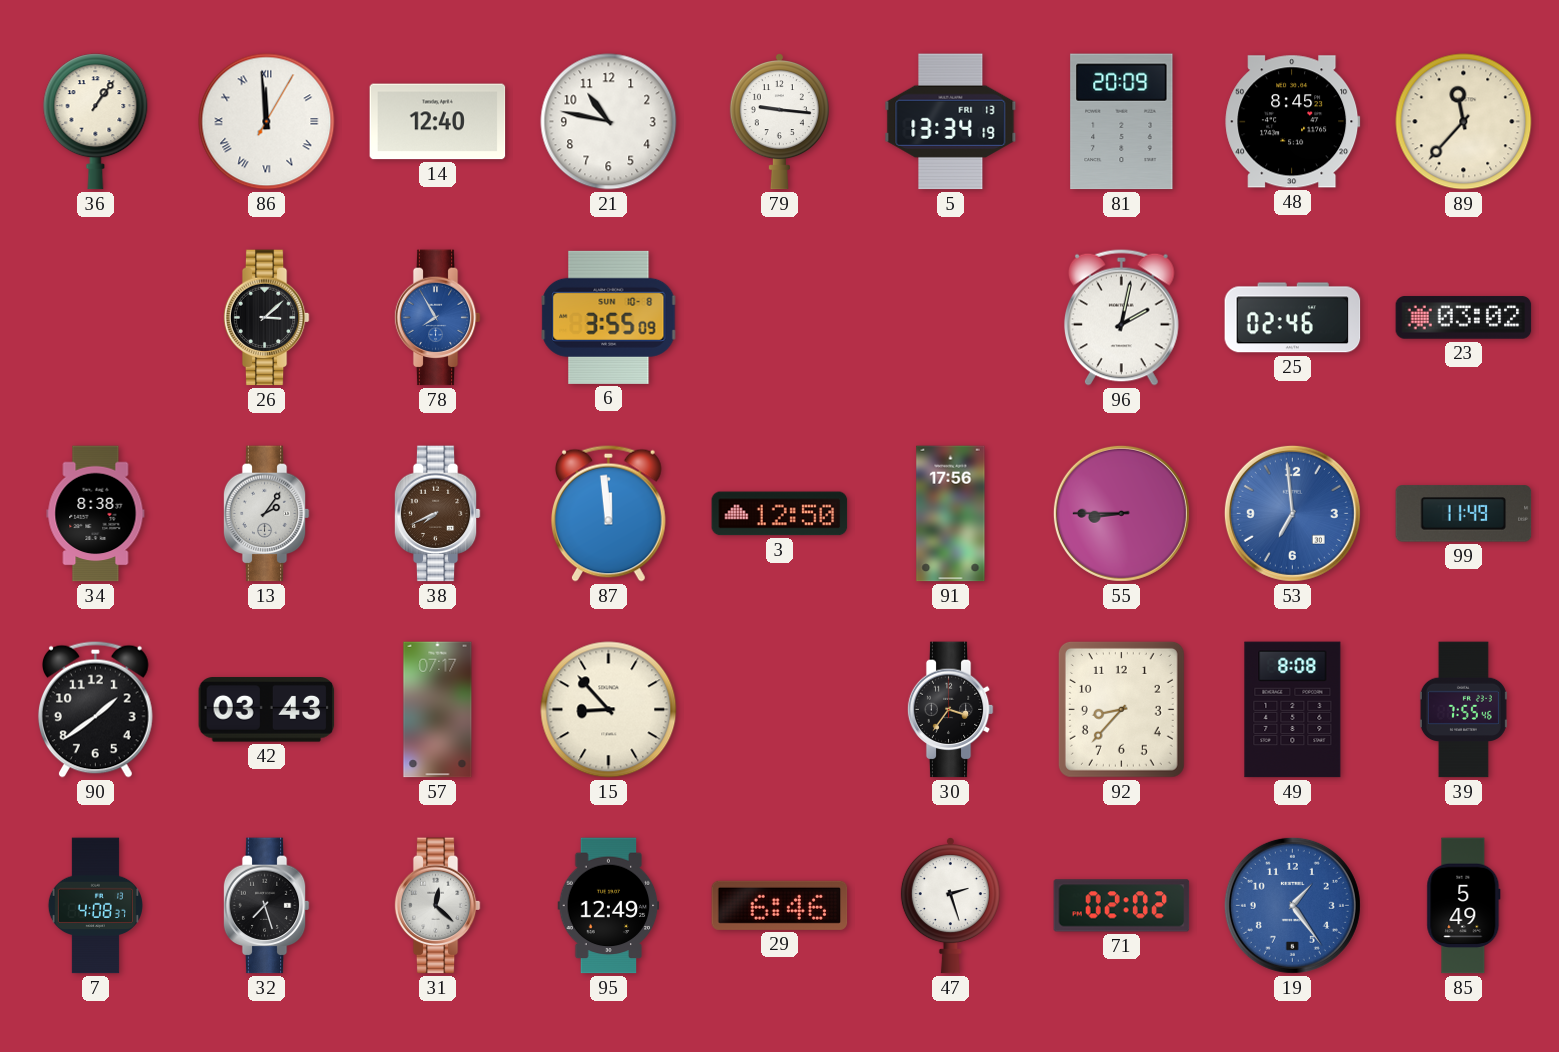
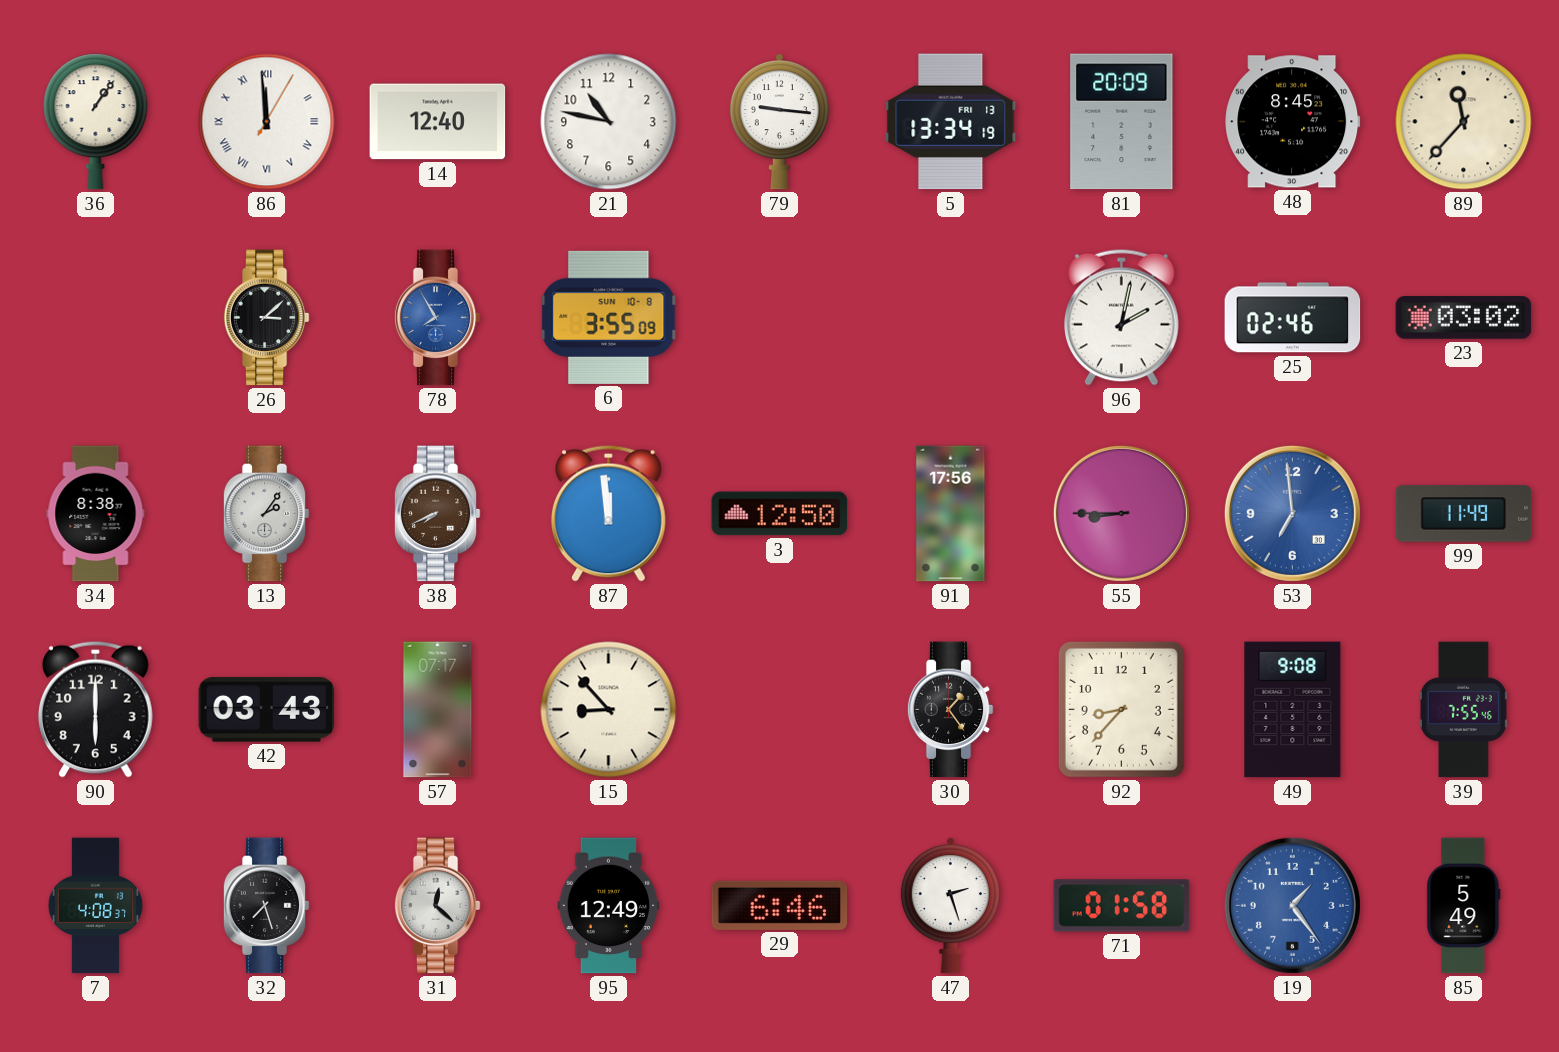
90: 1:39 -> 6:00
30: 3:36 -> 1:24
49: 8:08 -> 9:08
71: 02:02 -> 01:58
